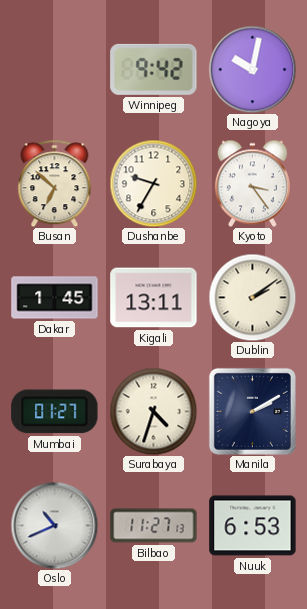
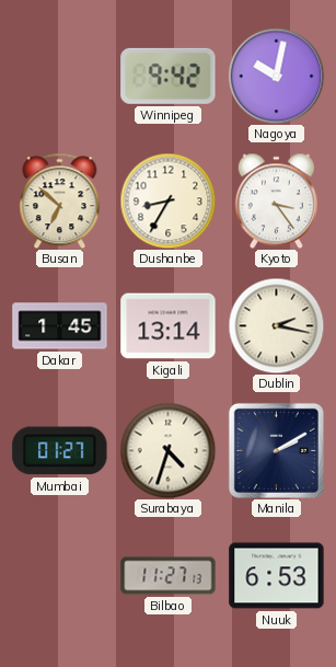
Dushanbe: 9:35 -> 8:35
Kigali: 13:11 -> 13:14
Dublin: 2:09 -> 2:17
Oslo: 10:41 -> none
